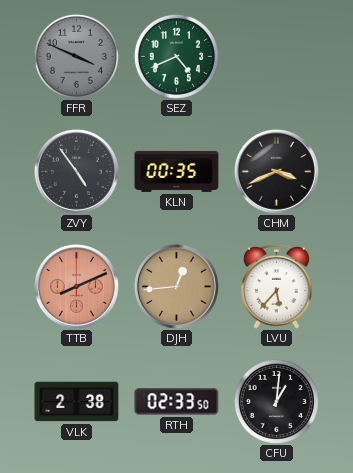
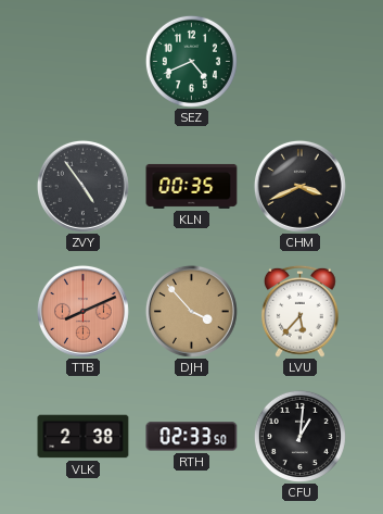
FFR: 3:49 -> none
DJH: 12:44 -> 3:53
